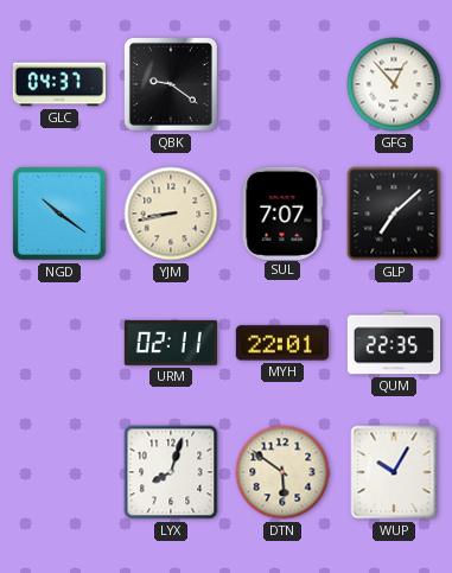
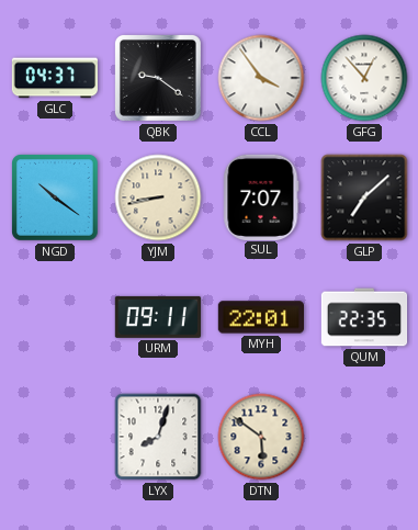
CCL: none -> 3:54
URM: 02:11 -> 09:11
WUP: 10:05 -> none
